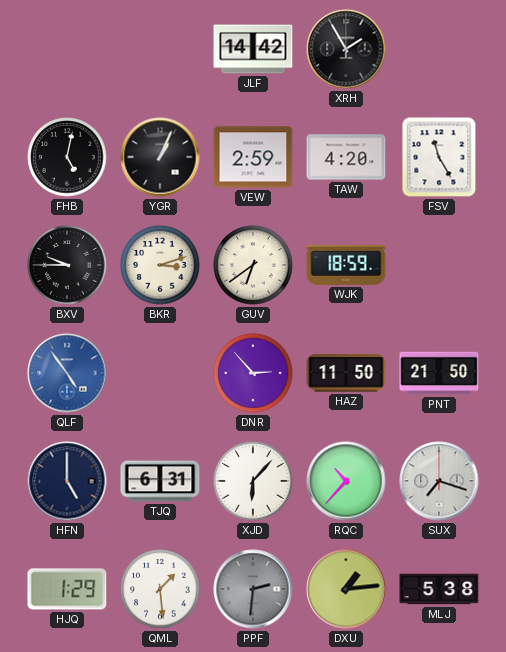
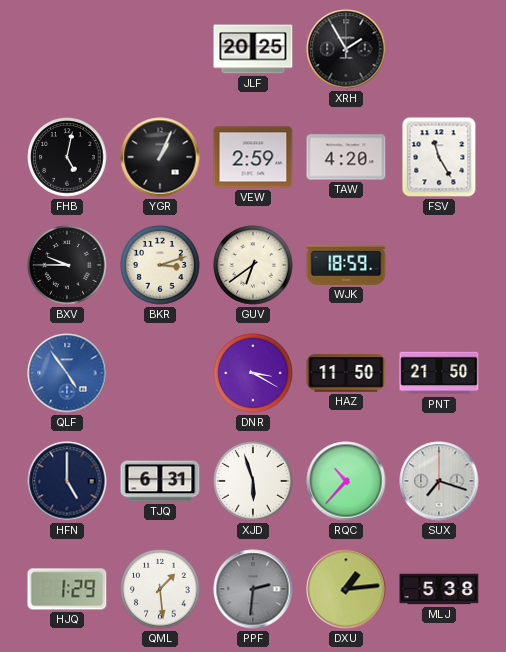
JLF: 14:42 -> 20:25
DNR: 2:53 -> 3:20
XJD: 6:07 -> 5:57
